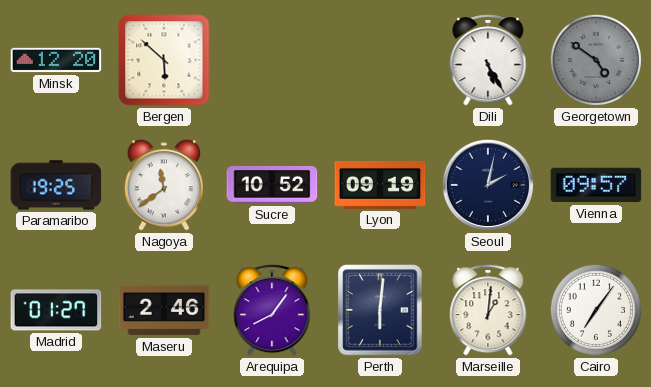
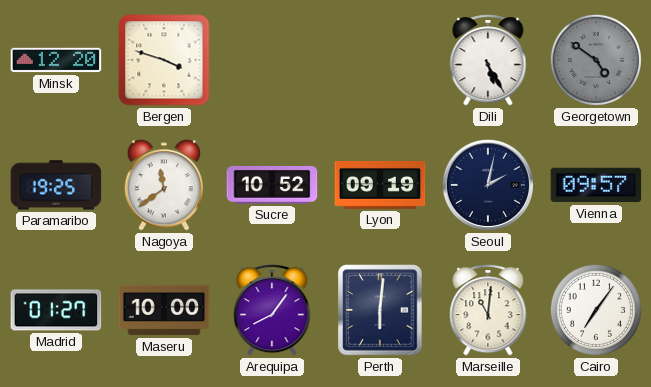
Bergen: 5:52 -> 3:48
Maseru: 2:46 -> 10:00
Marseille: 1:01 -> 11:01
